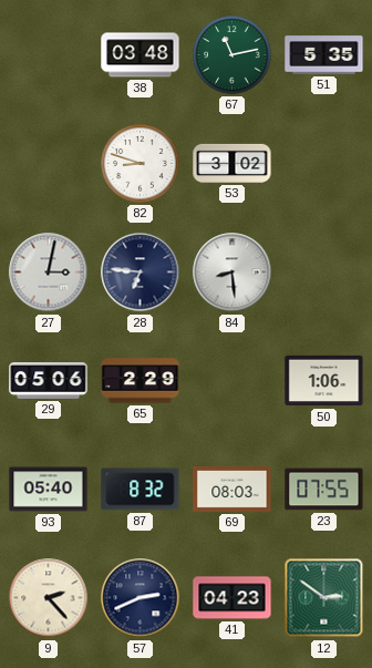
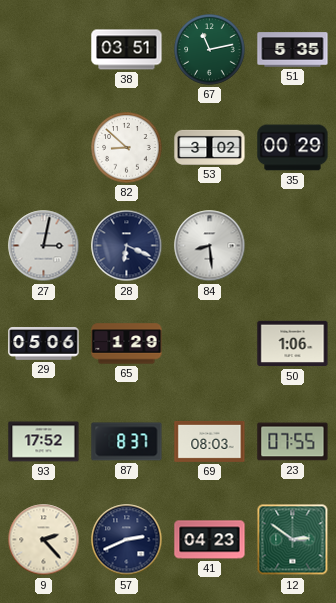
38: 03:48 -> 03:51
82: 8:48 -> 8:52
35: none -> 00:29
28: 6:46 -> 6:19
65: 2:29 -> 1:29
93: 05:40 -> 17:52
87: 8:32 -> 8:37
